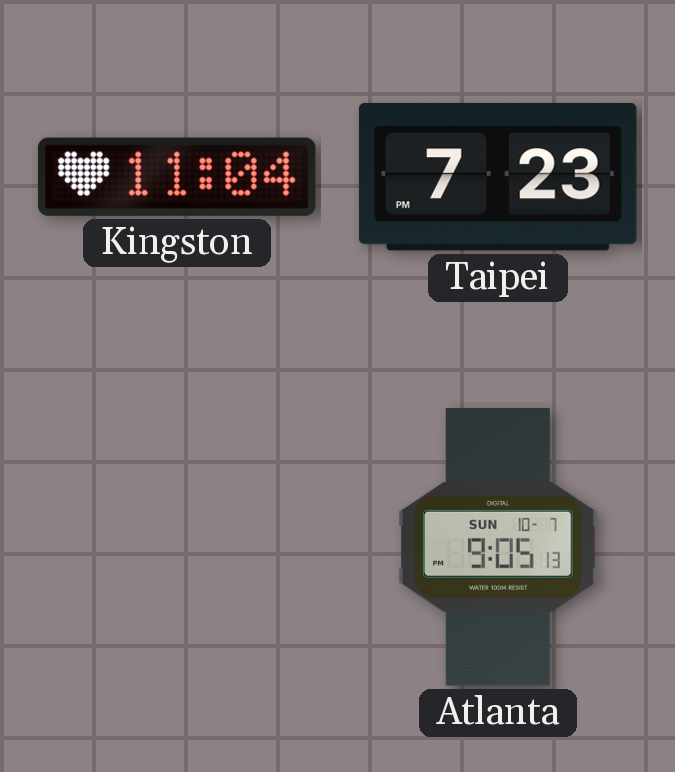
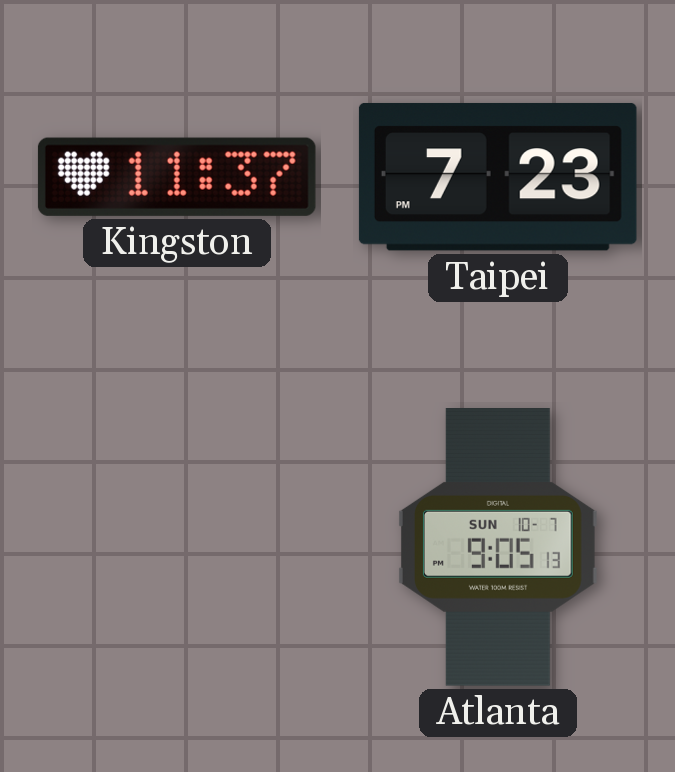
Kingston: 11:04 -> 11:37
